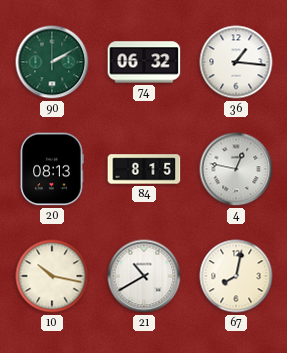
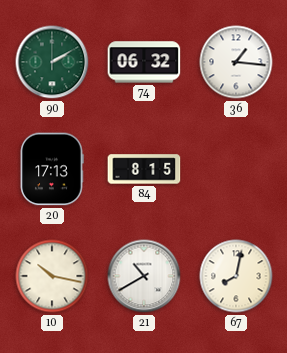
20: 08:13 -> 17:13
4: 12:47 -> none
